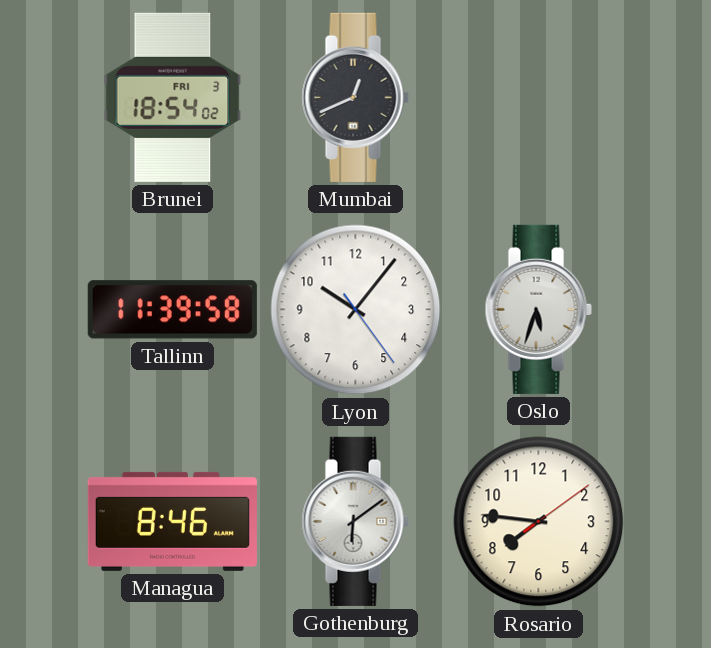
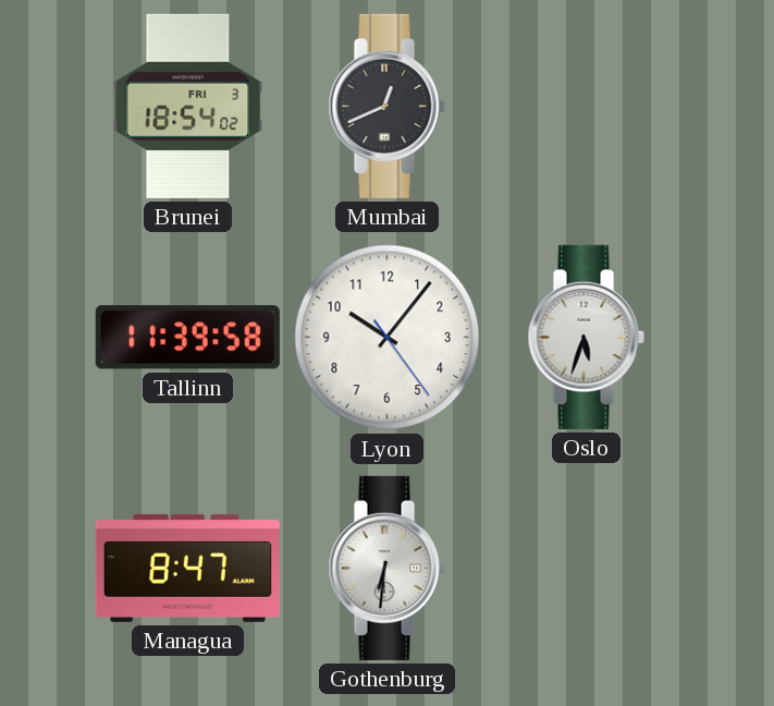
Managua: 8:46 -> 8:47
Gothenburg: 6:09 -> 6:31
Rosario: 7:46 -> none
